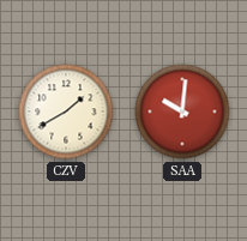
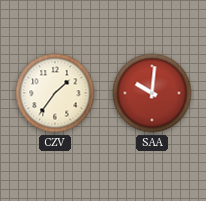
CZV: 1:40 -> 1:36
